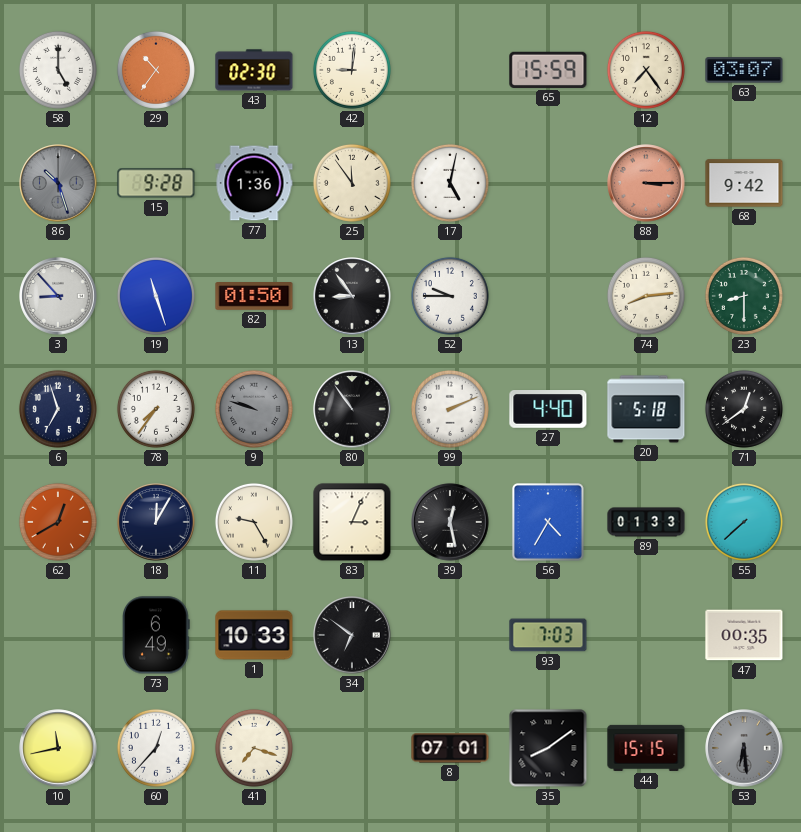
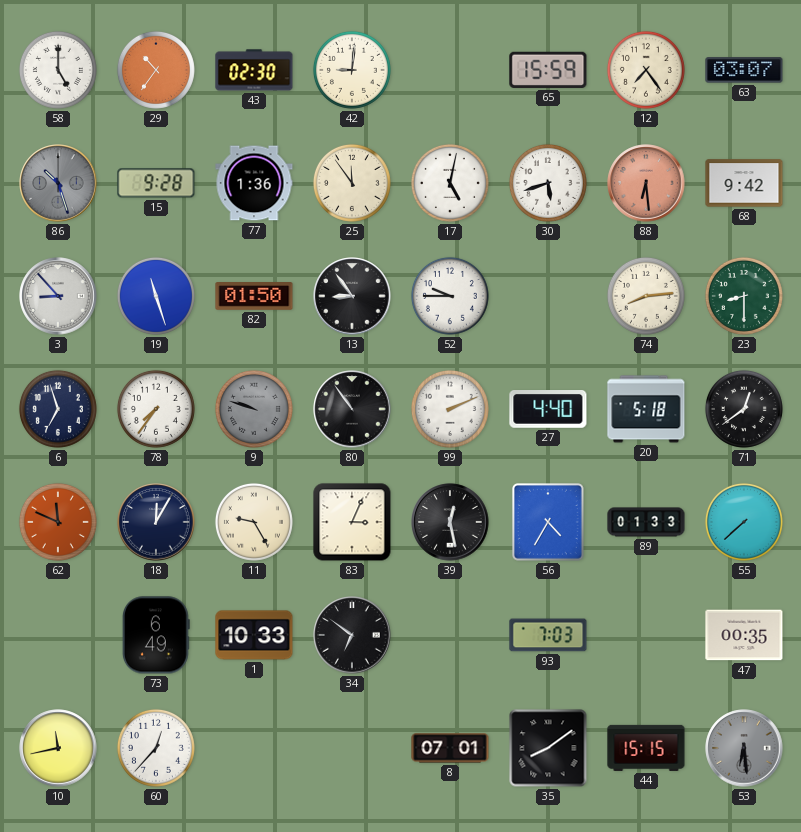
30: none -> 5:42
88: 3:15 -> 6:29
62: 12:40 -> 11:49
41: 7:18 -> none
